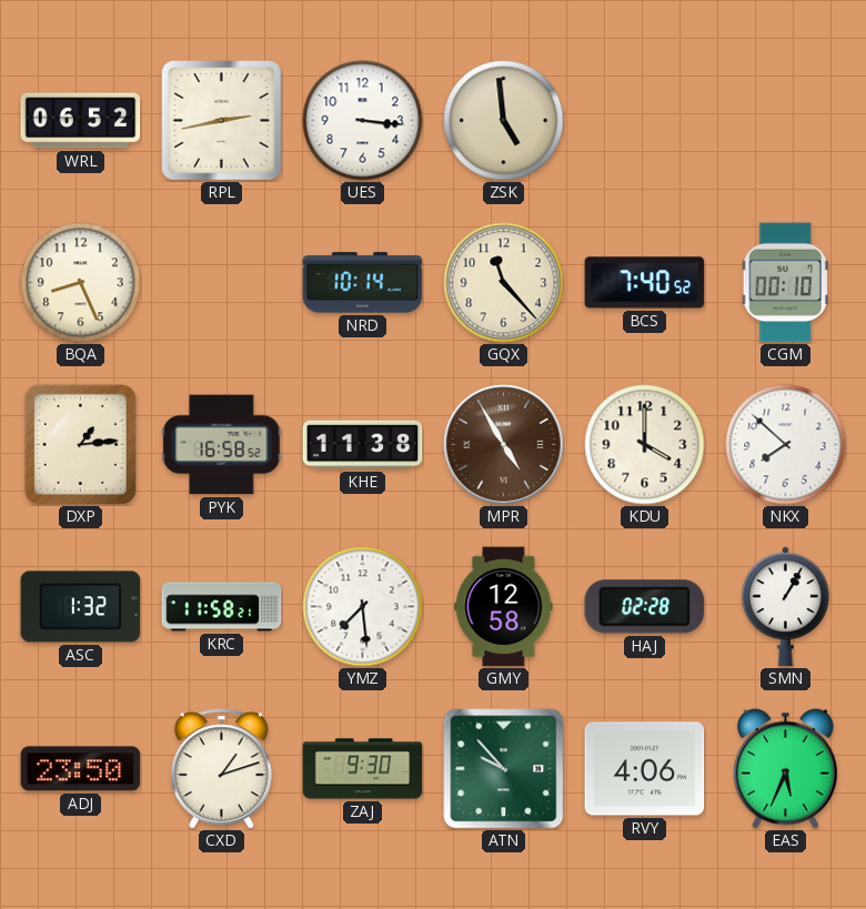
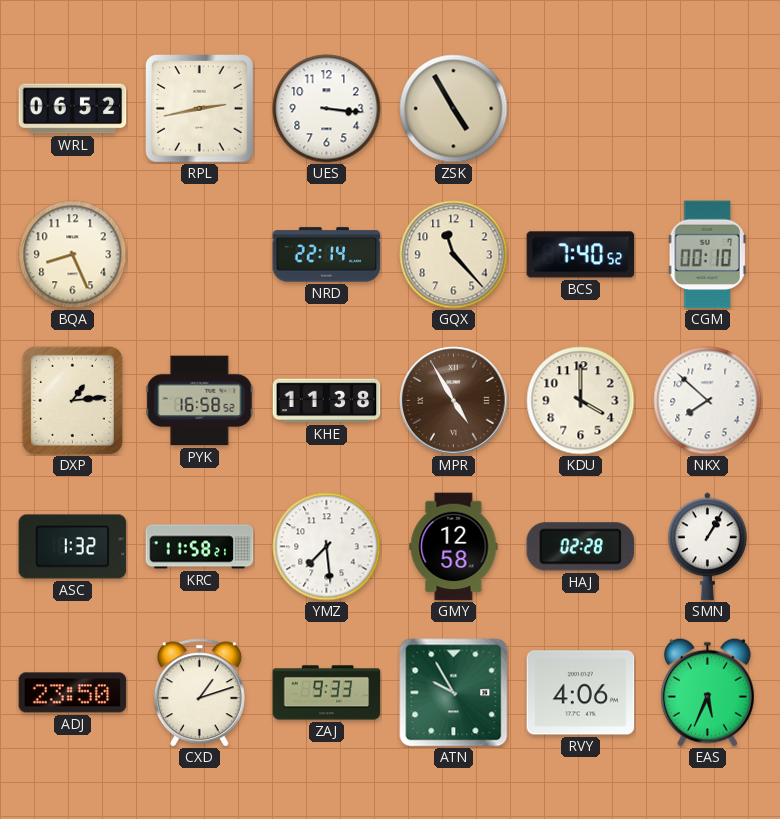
ZSK: 4:59 -> 4:55
NRD: 10:14 -> 22:14
ZAJ: 9:30 -> 9:33
ATN: 9:53 -> 9:55
